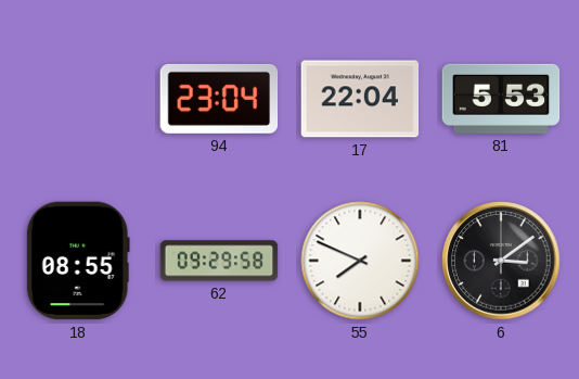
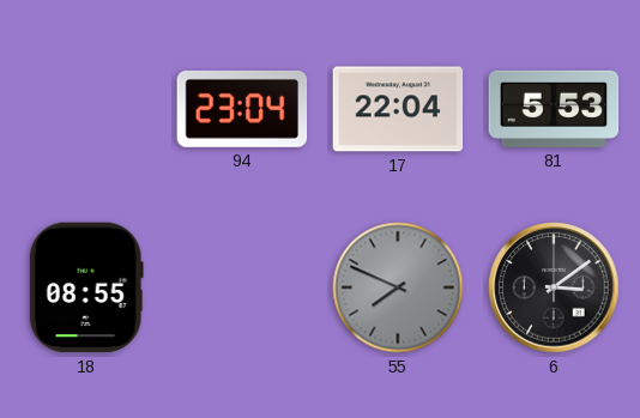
62: 09:29 -> none
55 dial: white -> grey
